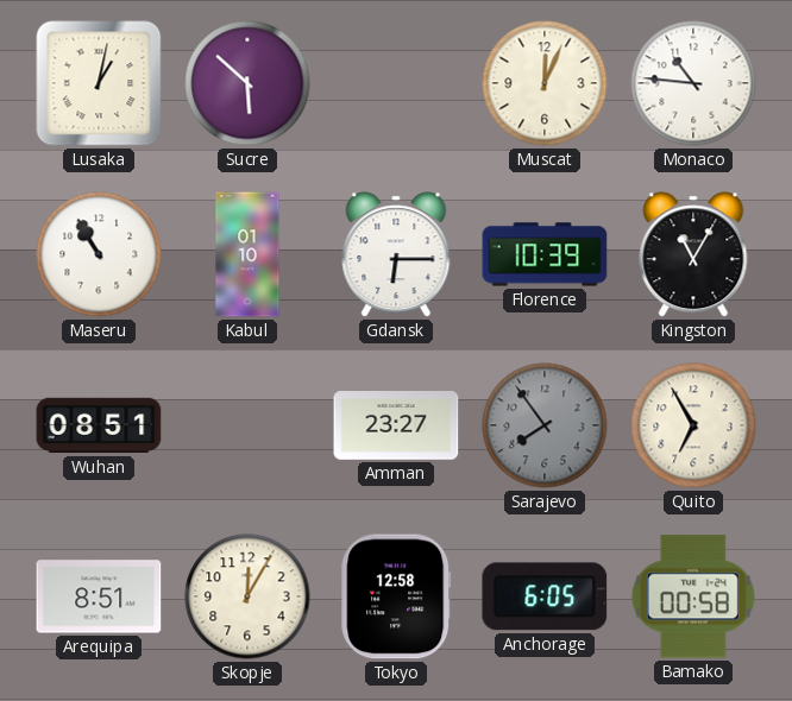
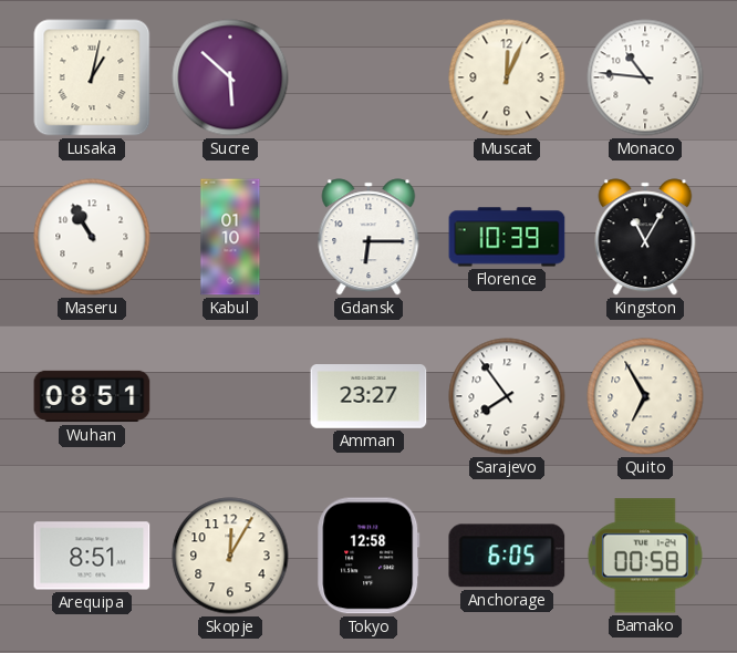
Sarajevo dial: grey -> white
